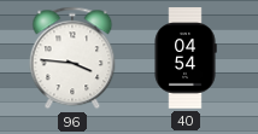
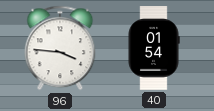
40: 04:54 -> 01:54
